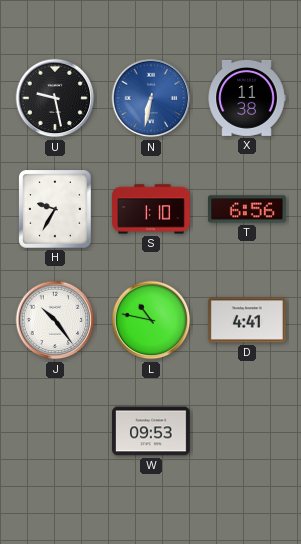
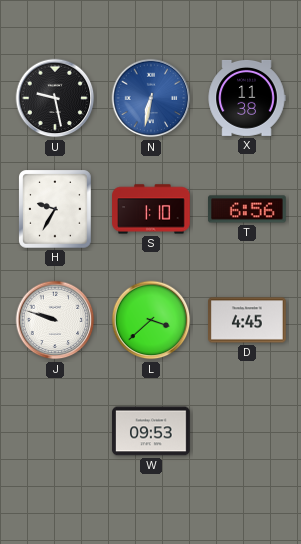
J: 10:24 -> 9:48
L: 10:47 -> 3:38
D: 4:41 -> 4:45
